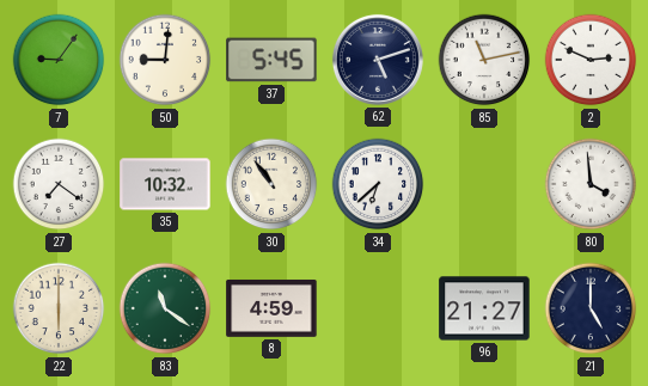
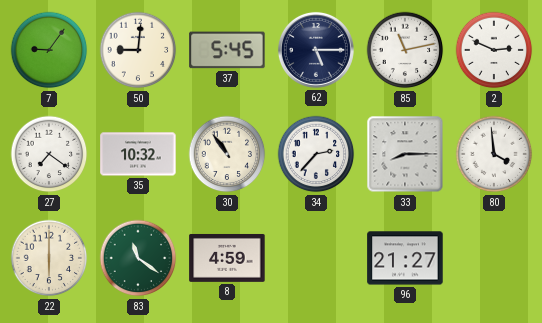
62: 5:12 -> 5:15
34: 6:38 -> 2:37
33: none -> 8:15
21: 5:00 -> none
